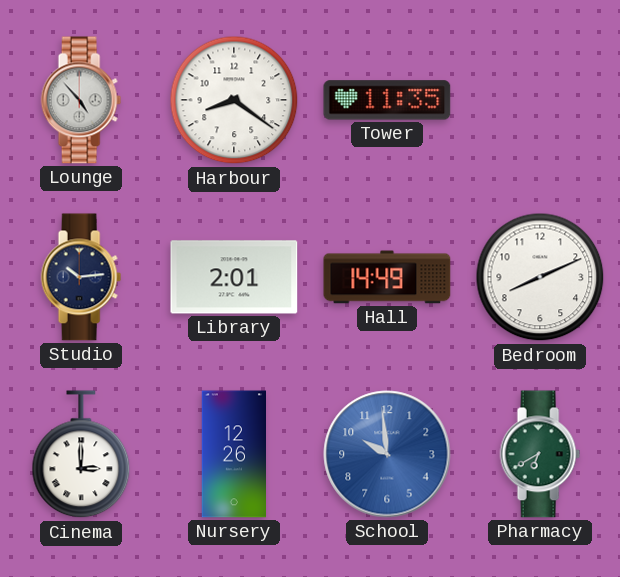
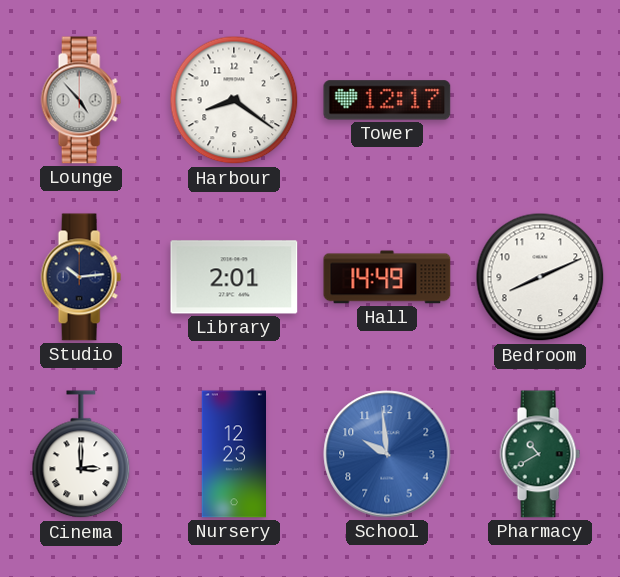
Tower: 11:35 -> 12:17
Nursery: 12:26 -> 12:23
Pharmacy: 6:40 -> 10:40
